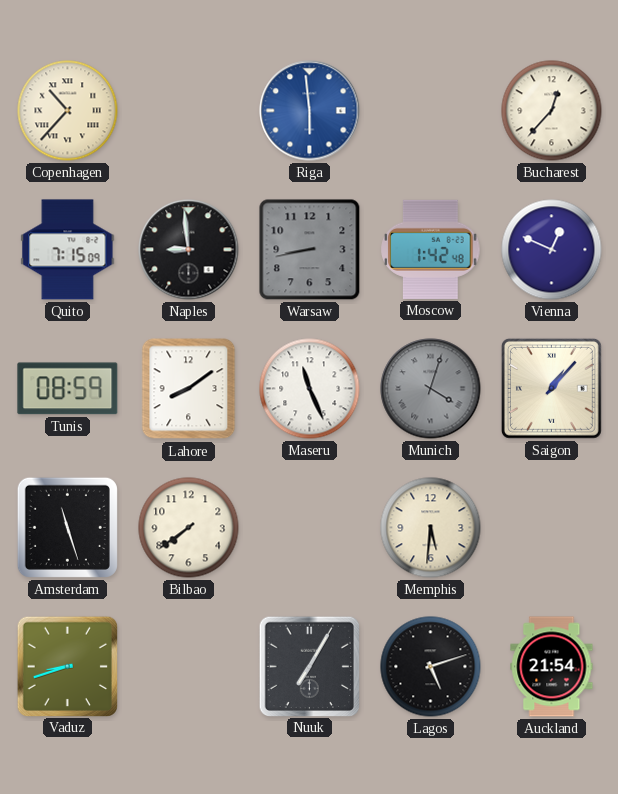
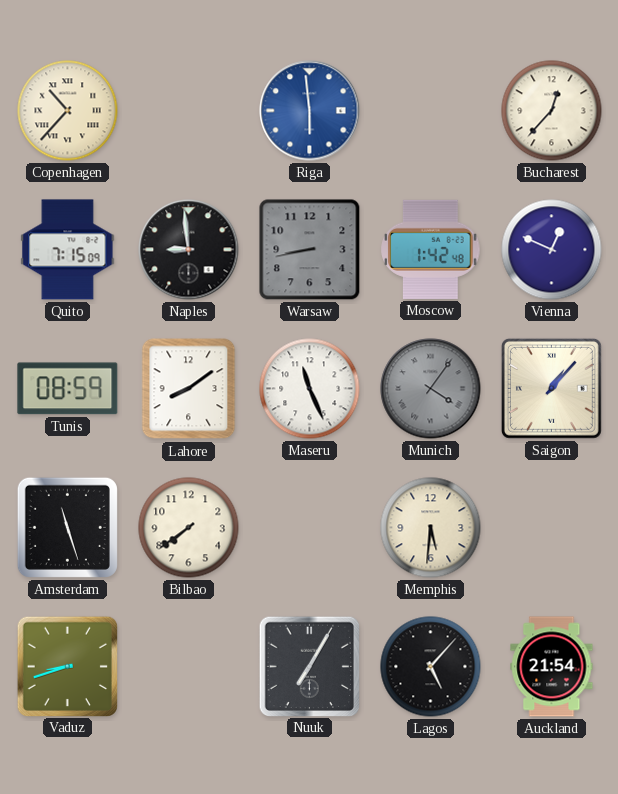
Munich: 4:03 -> 4:06
Lagos: 5:12 -> 5:07
